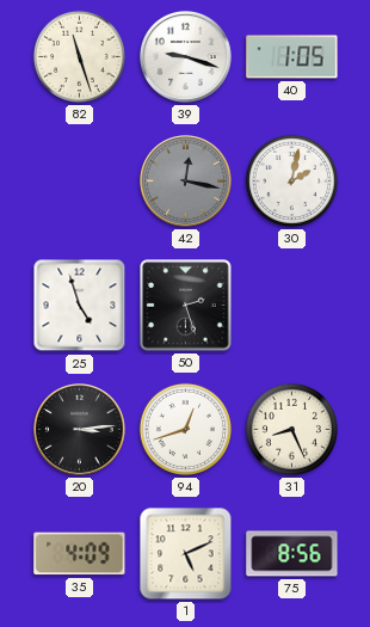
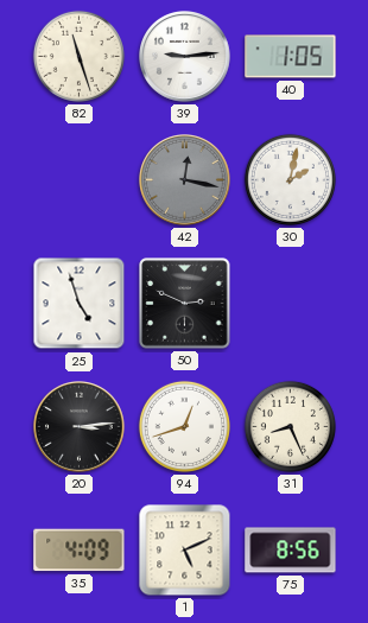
39: 9:18 -> 9:14
50: 2:27 -> 2:49
